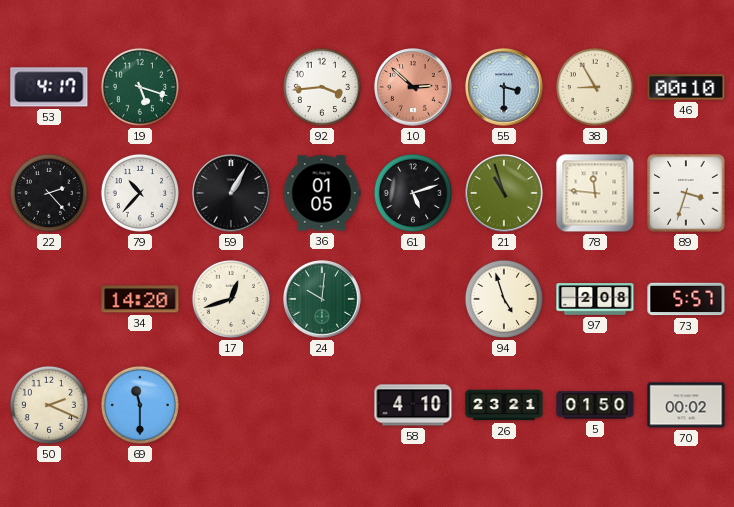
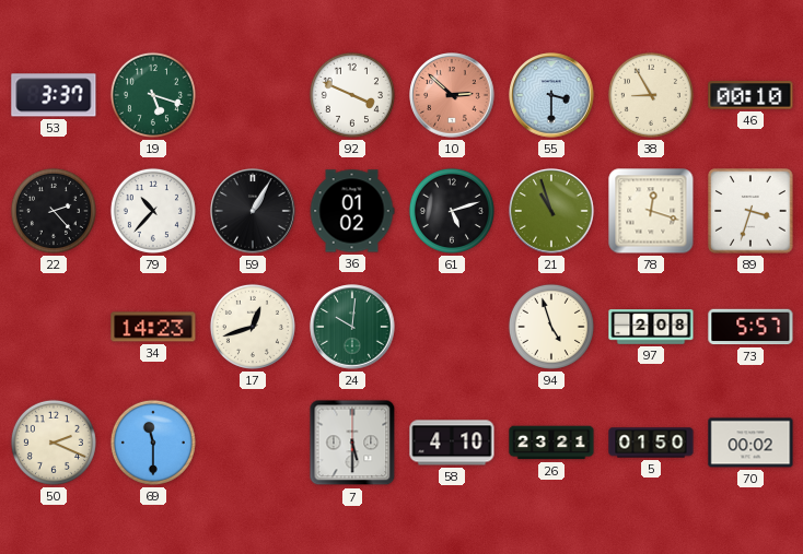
53: 4:17 -> 3:37
92: 3:44 -> 3:49
36: 01:05 -> 01:02
78: 11:46 -> 12:18
34: 14:20 -> 14:23
7: none -> 5:30
